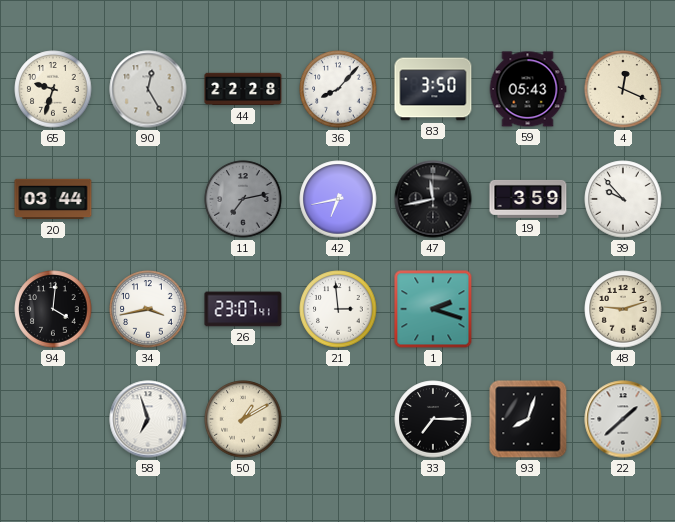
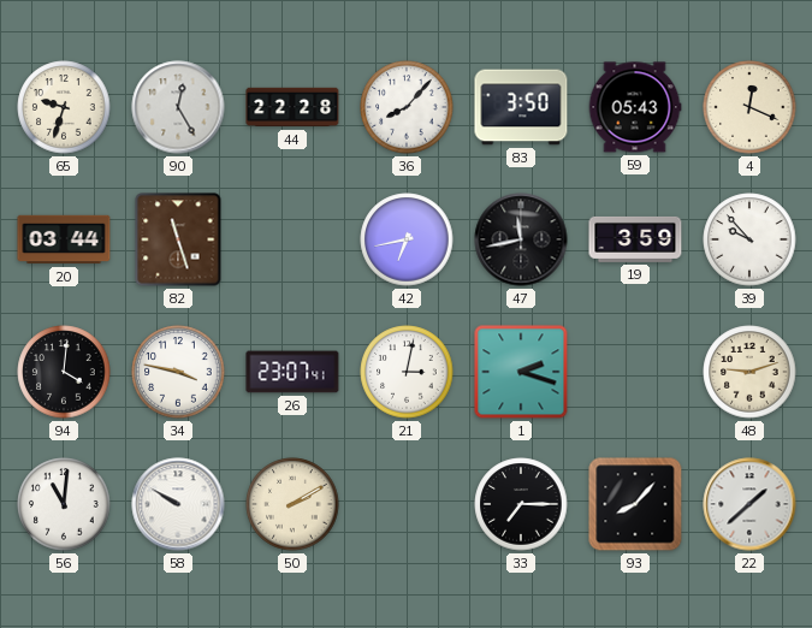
82: none -> 11:27
11: 7:13 -> none
34: 3:43 -> 3:47
21: 2:59 -> 3:02
56: none -> 11:01
58: 6:57 -> 9:50
50: 1:10 -> 2:10
93: 8:03 -> 8:07
